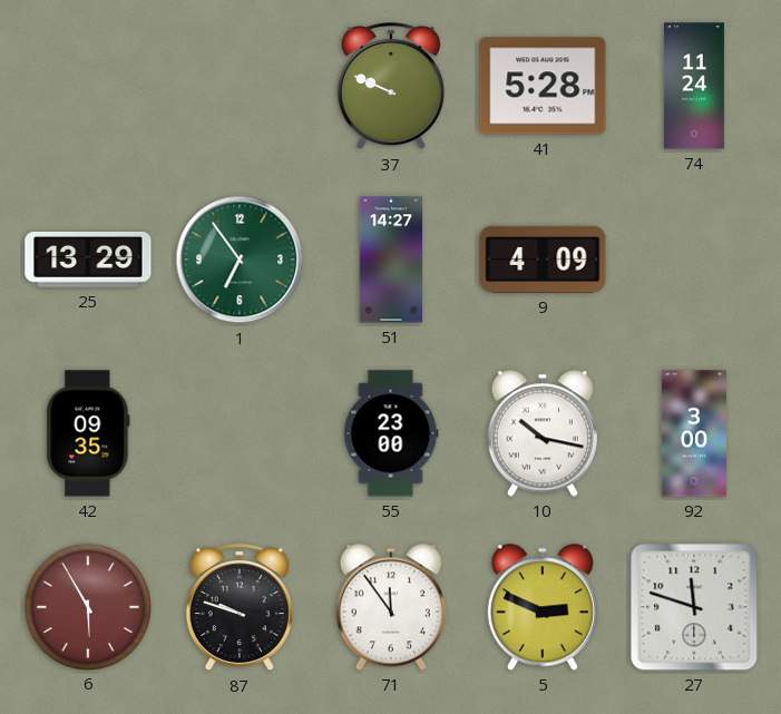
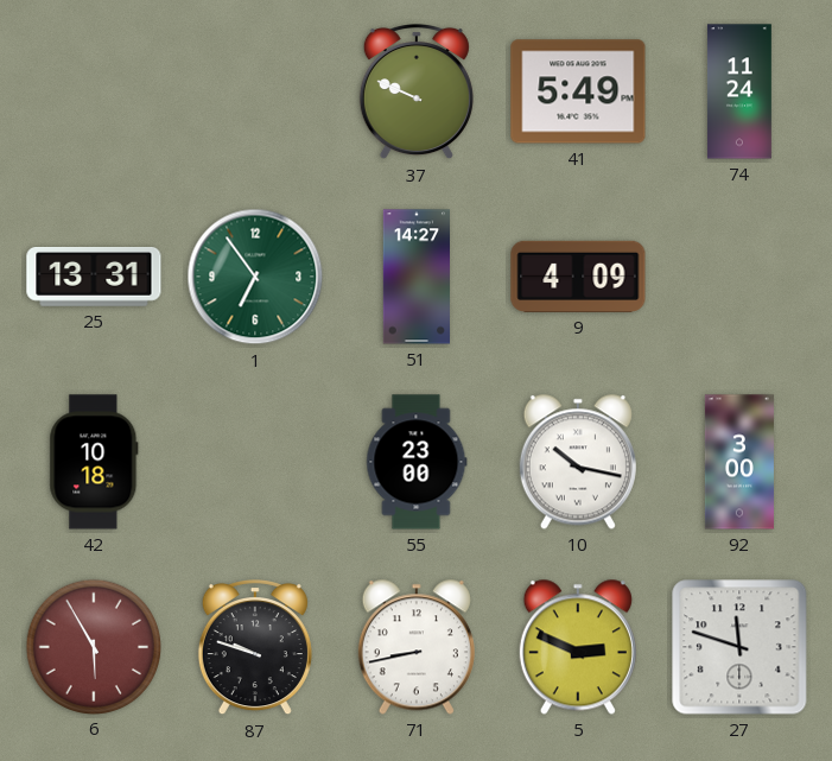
41: 5:28 -> 5:49
25: 13:29 -> 13:31
42: 09:35 -> 10:18
71: 11:54 -> 8:43
